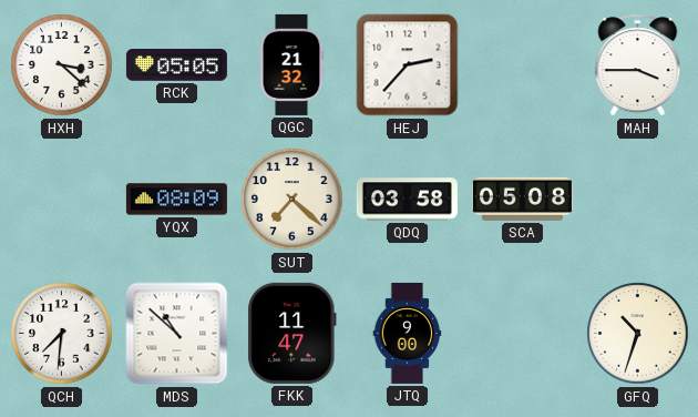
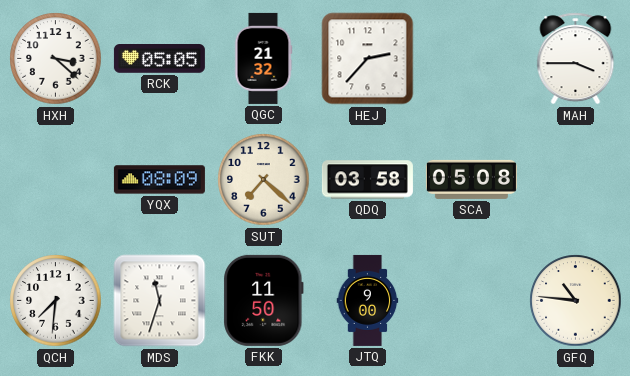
MDS: 10:52 -> 11:33
FKK: 11:47 -> 11:50
GFQ: 10:33 -> 10:46
